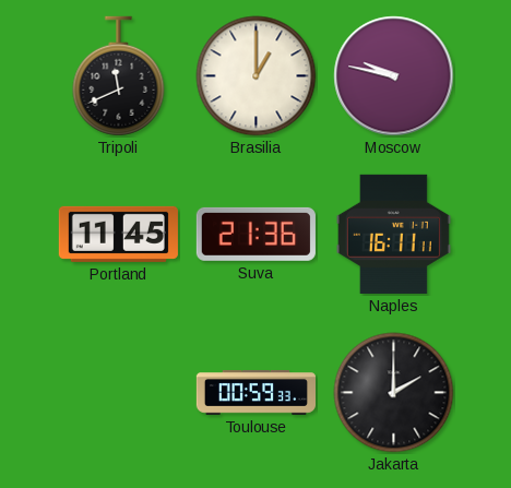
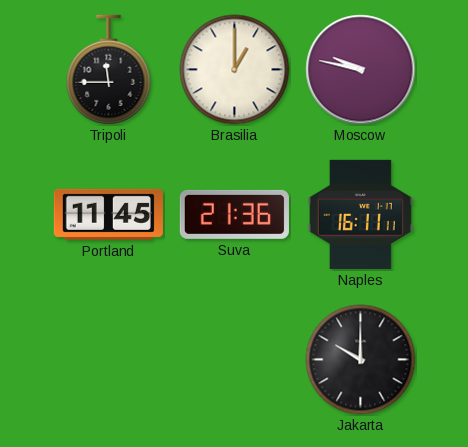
Tripoli: 11:41 -> 11:45
Toulouse: 00:59 -> none
Jakarta: 2:00 -> 10:00
